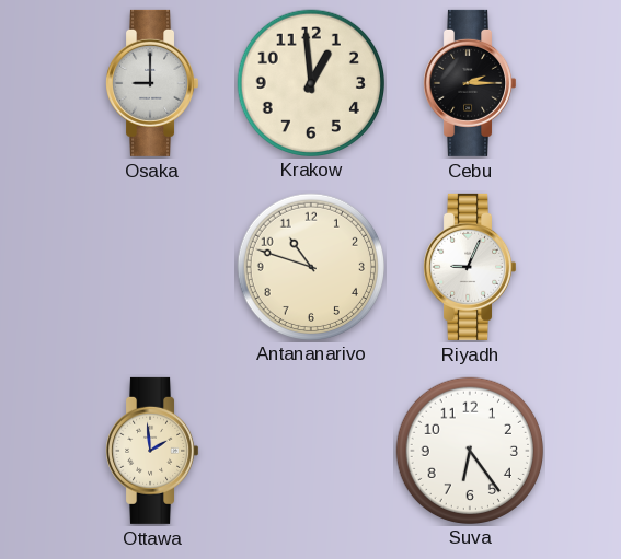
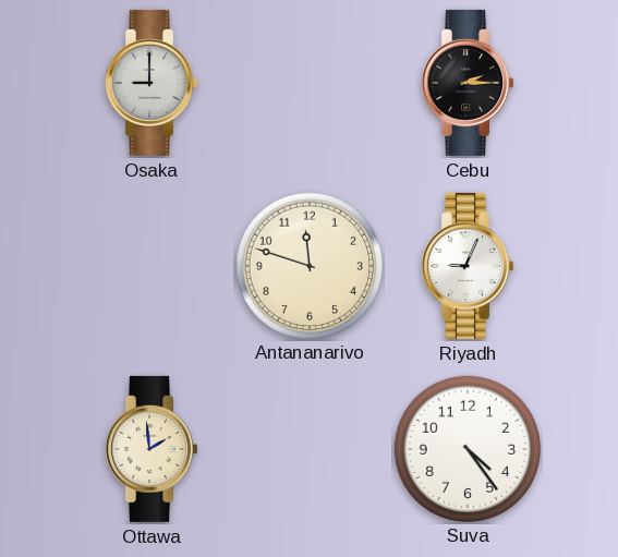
Krakow: 12:59 -> none
Antananarivo: 10:48 -> 11:48
Suva: 6:24 -> 4:24
